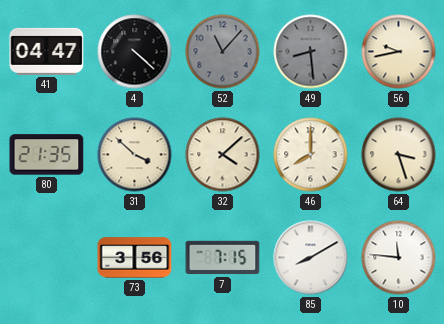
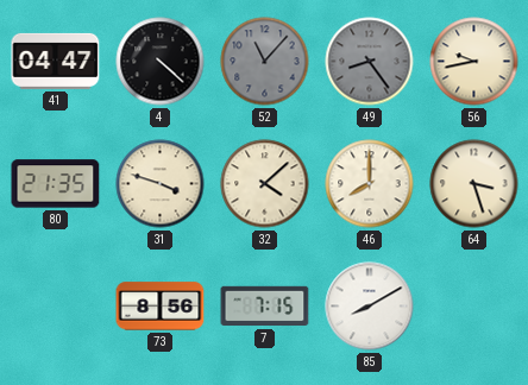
49: 8:29 -> 8:24
31: 3:52 -> 3:48
73: 3:56 -> 8:56
10: 11:46 -> none
